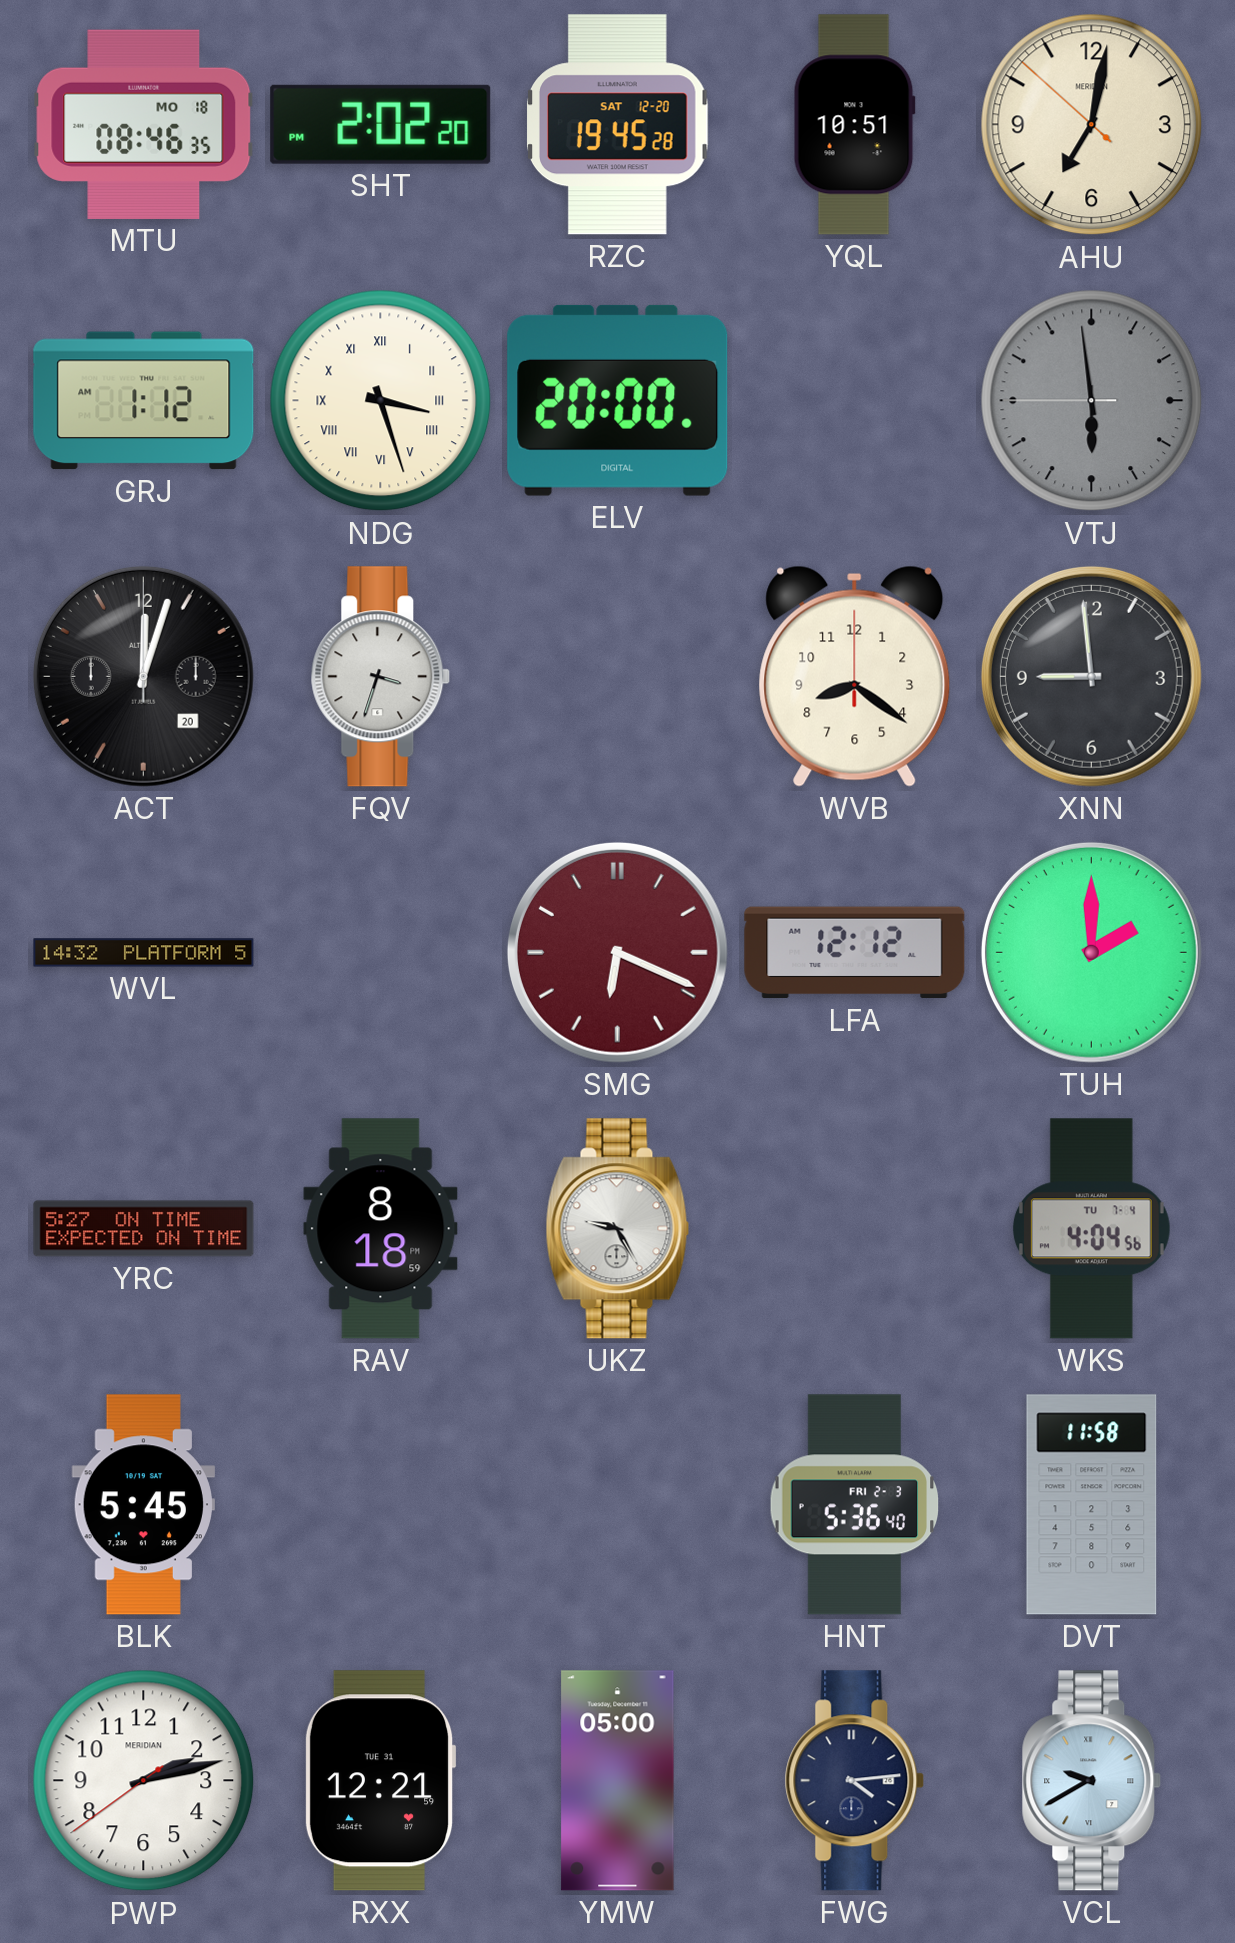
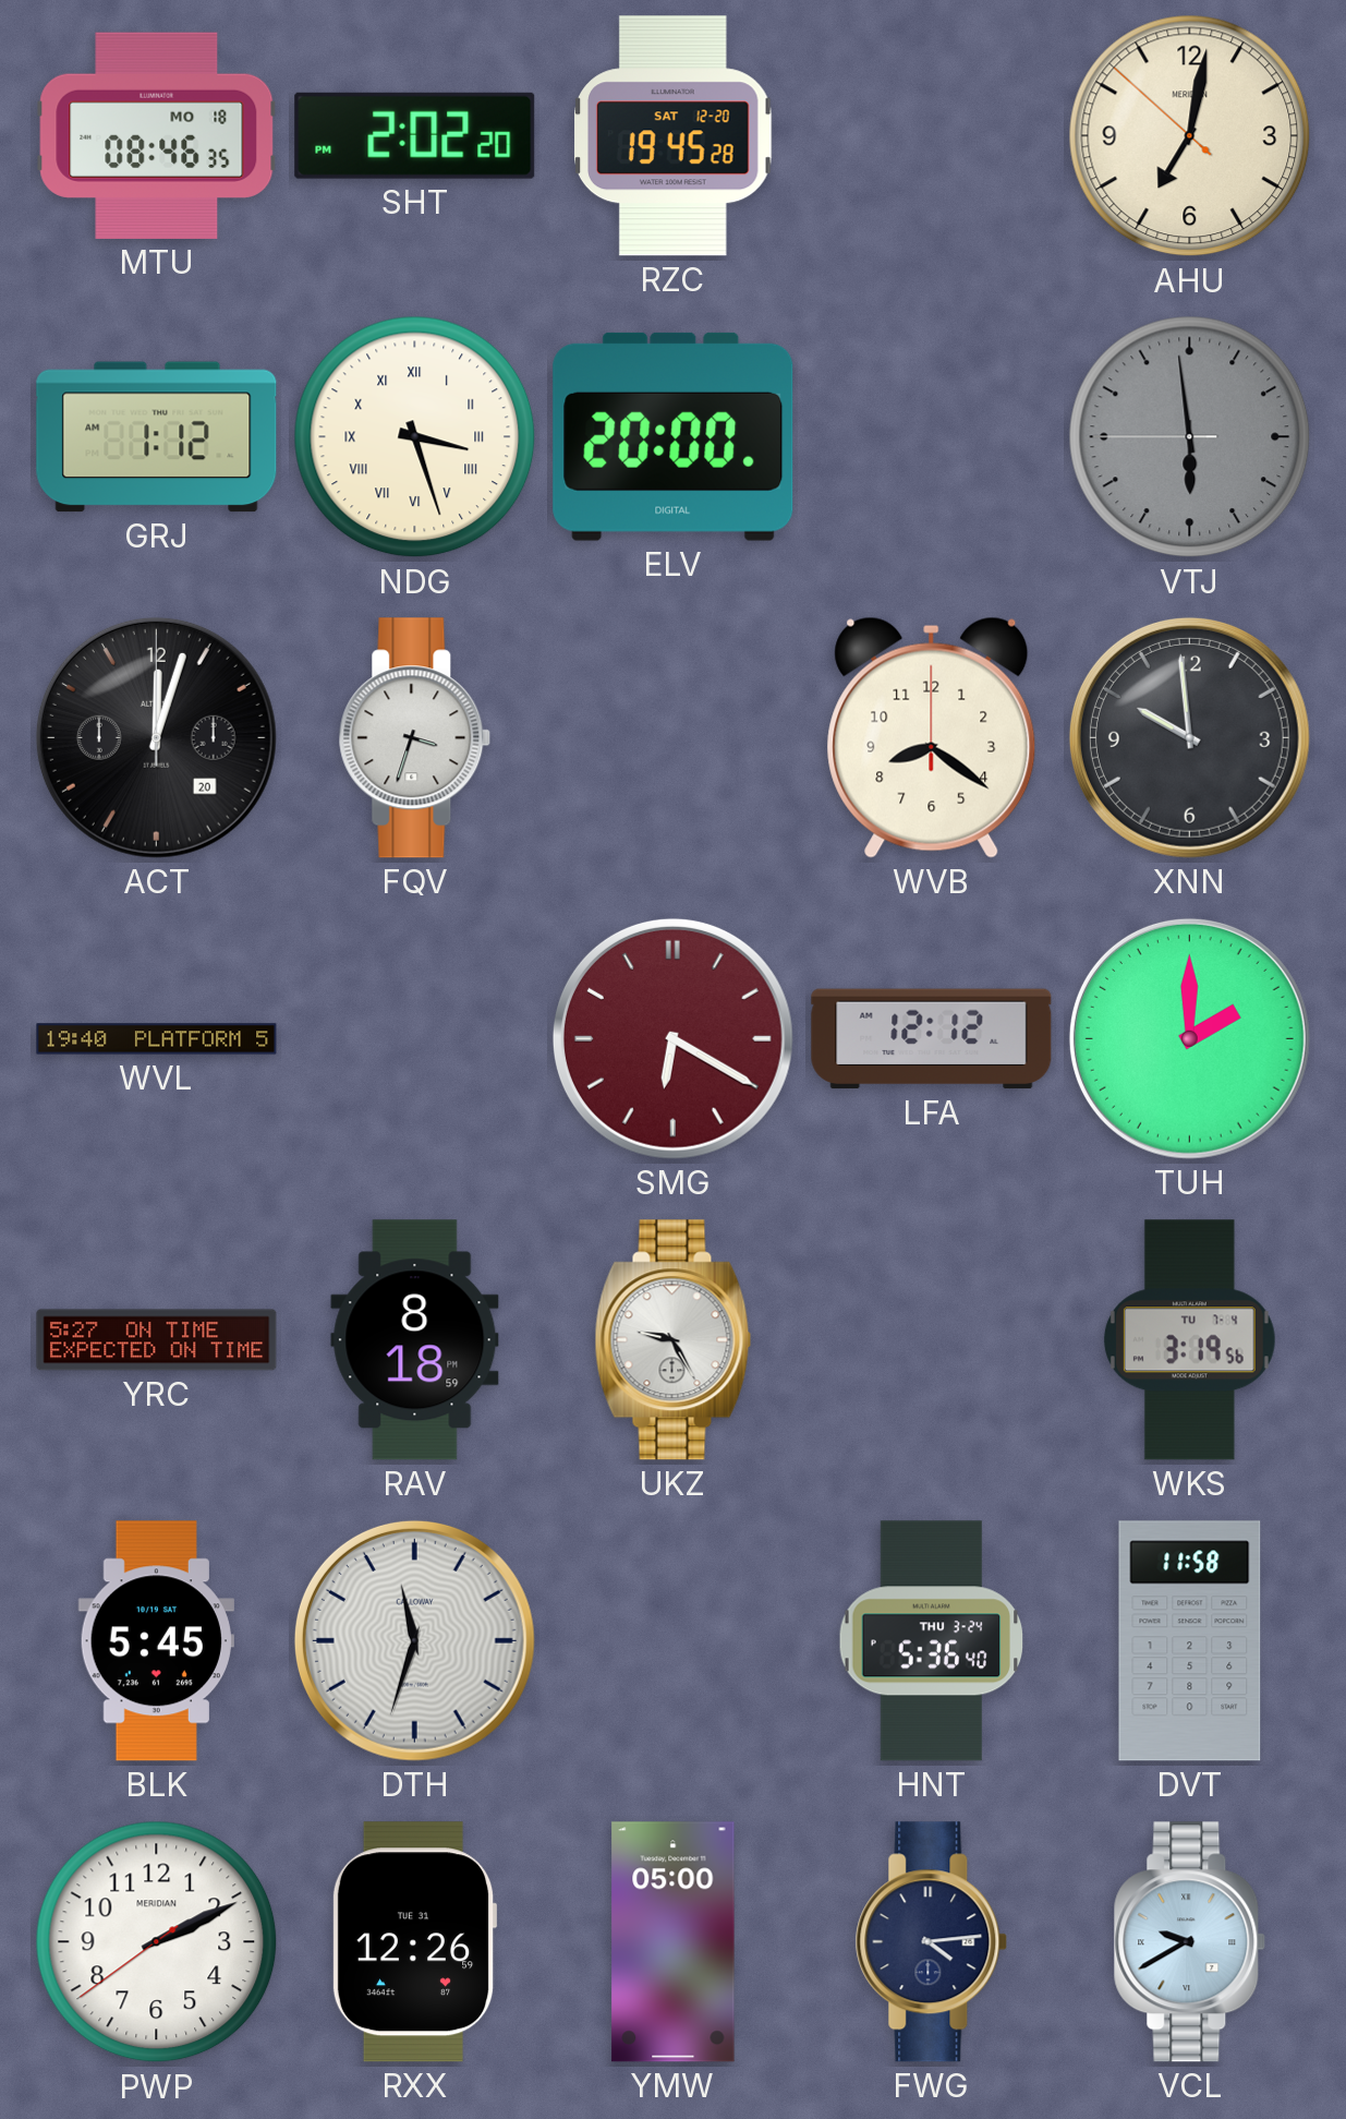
YQL: 10:51 -> none
XNN: 8:59 -> 9:59
WVL: 14:32 -> 19:40
SMG: 6:19 -> 6:20
WKS: 4:04 -> 3:19
DTH: none -> 11:33
HNT date: FRI 2-3 -> THU 3-24
PWP: 2:12 -> 2:10
RXX: 12:21 -> 12:26
